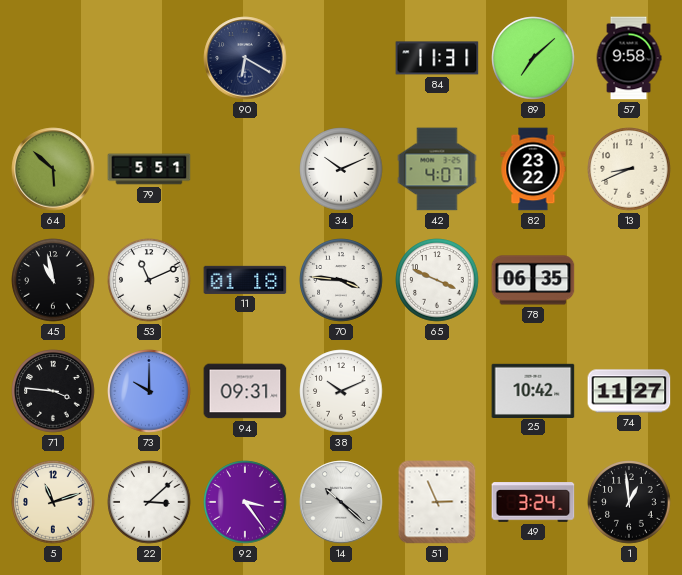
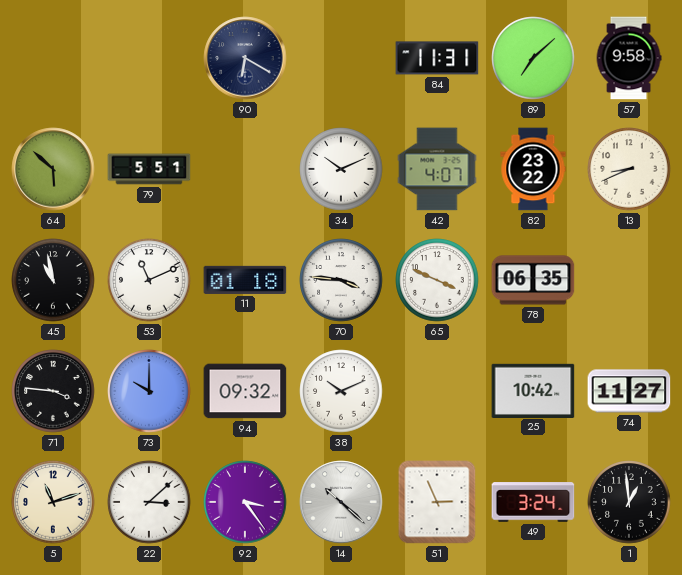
94: 09:31 -> 09:32
